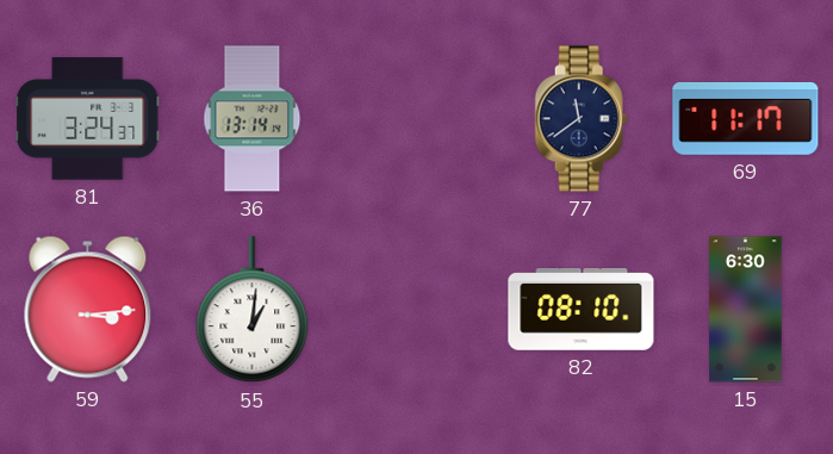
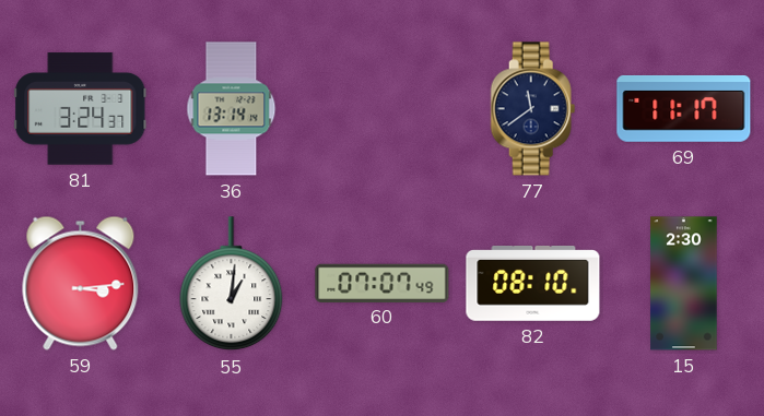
60: none -> 07:07
15: 6:30 -> 2:30
